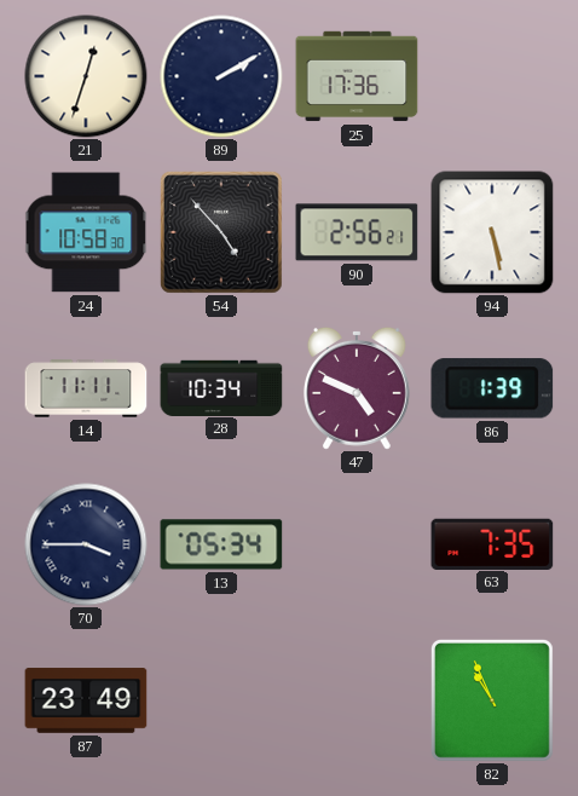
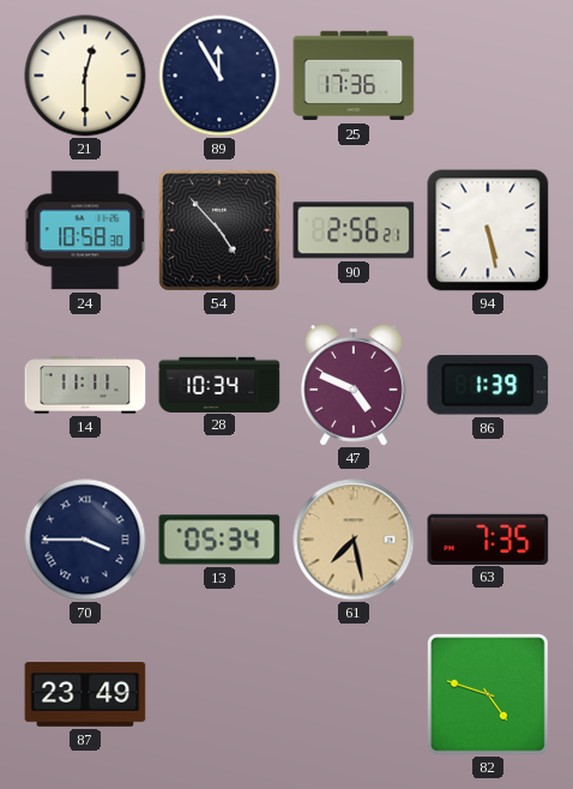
21: 12:33 -> 12:30
89: 2:10 -> 11:55
61: none -> 7:28
82: 10:56 -> 4:48
